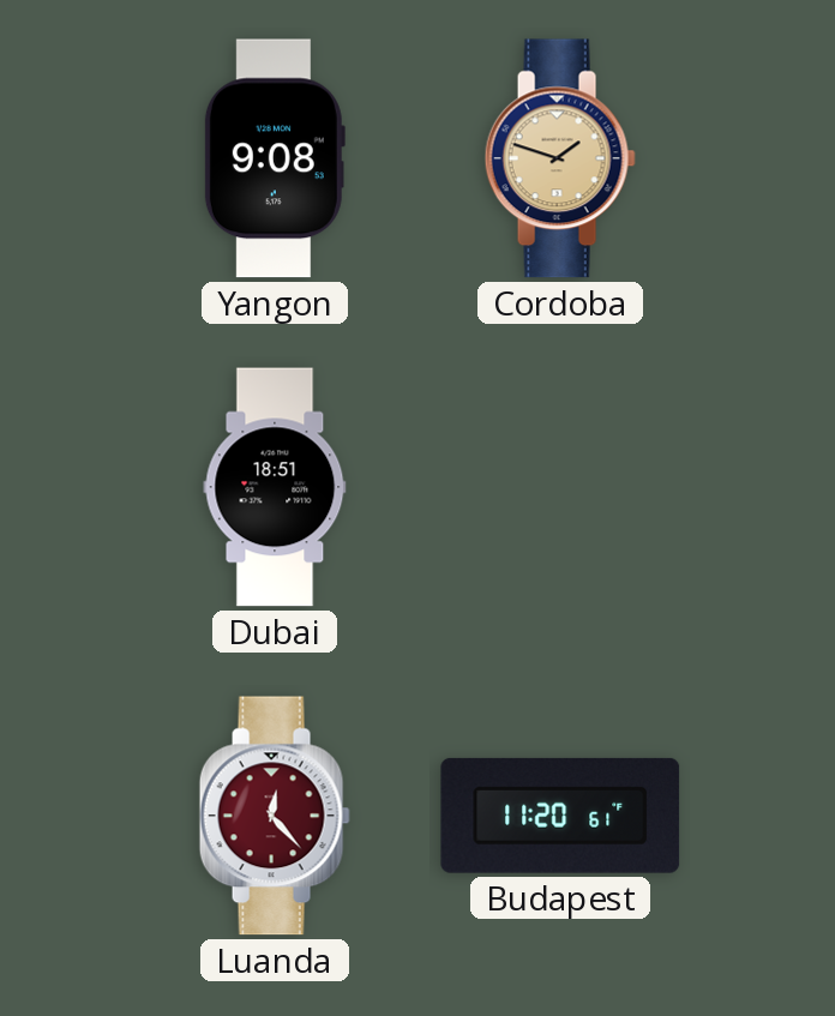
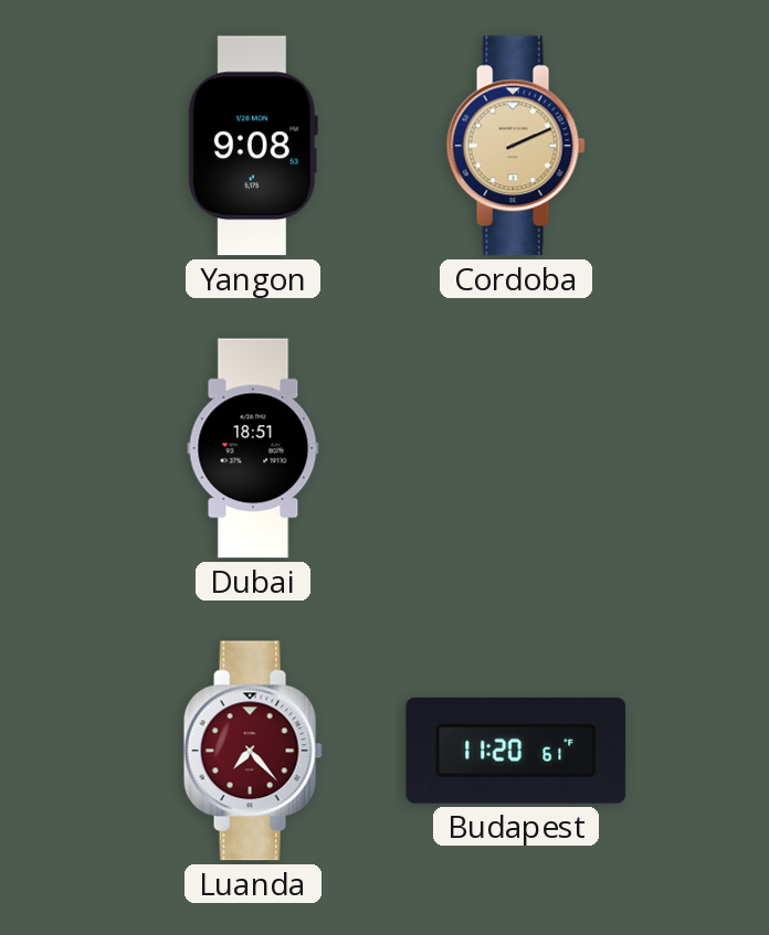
Cordoba: 1:48 -> 2:11
Luanda: 12:23 -> 7:23
